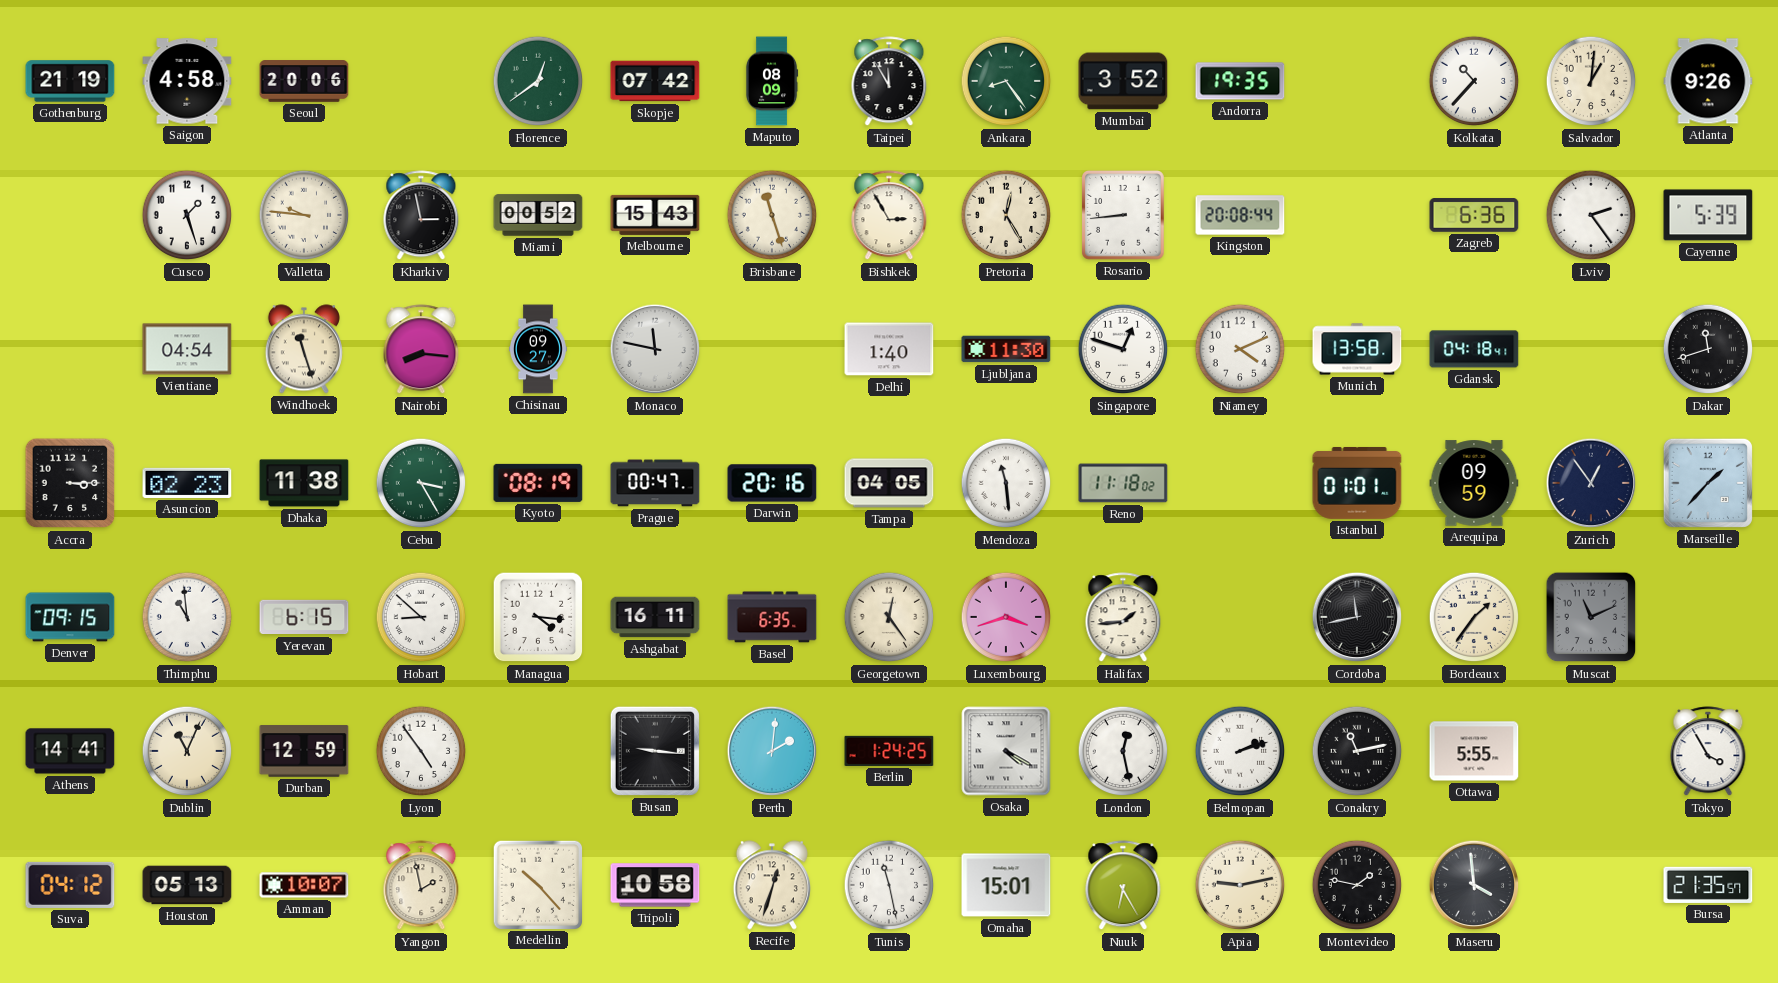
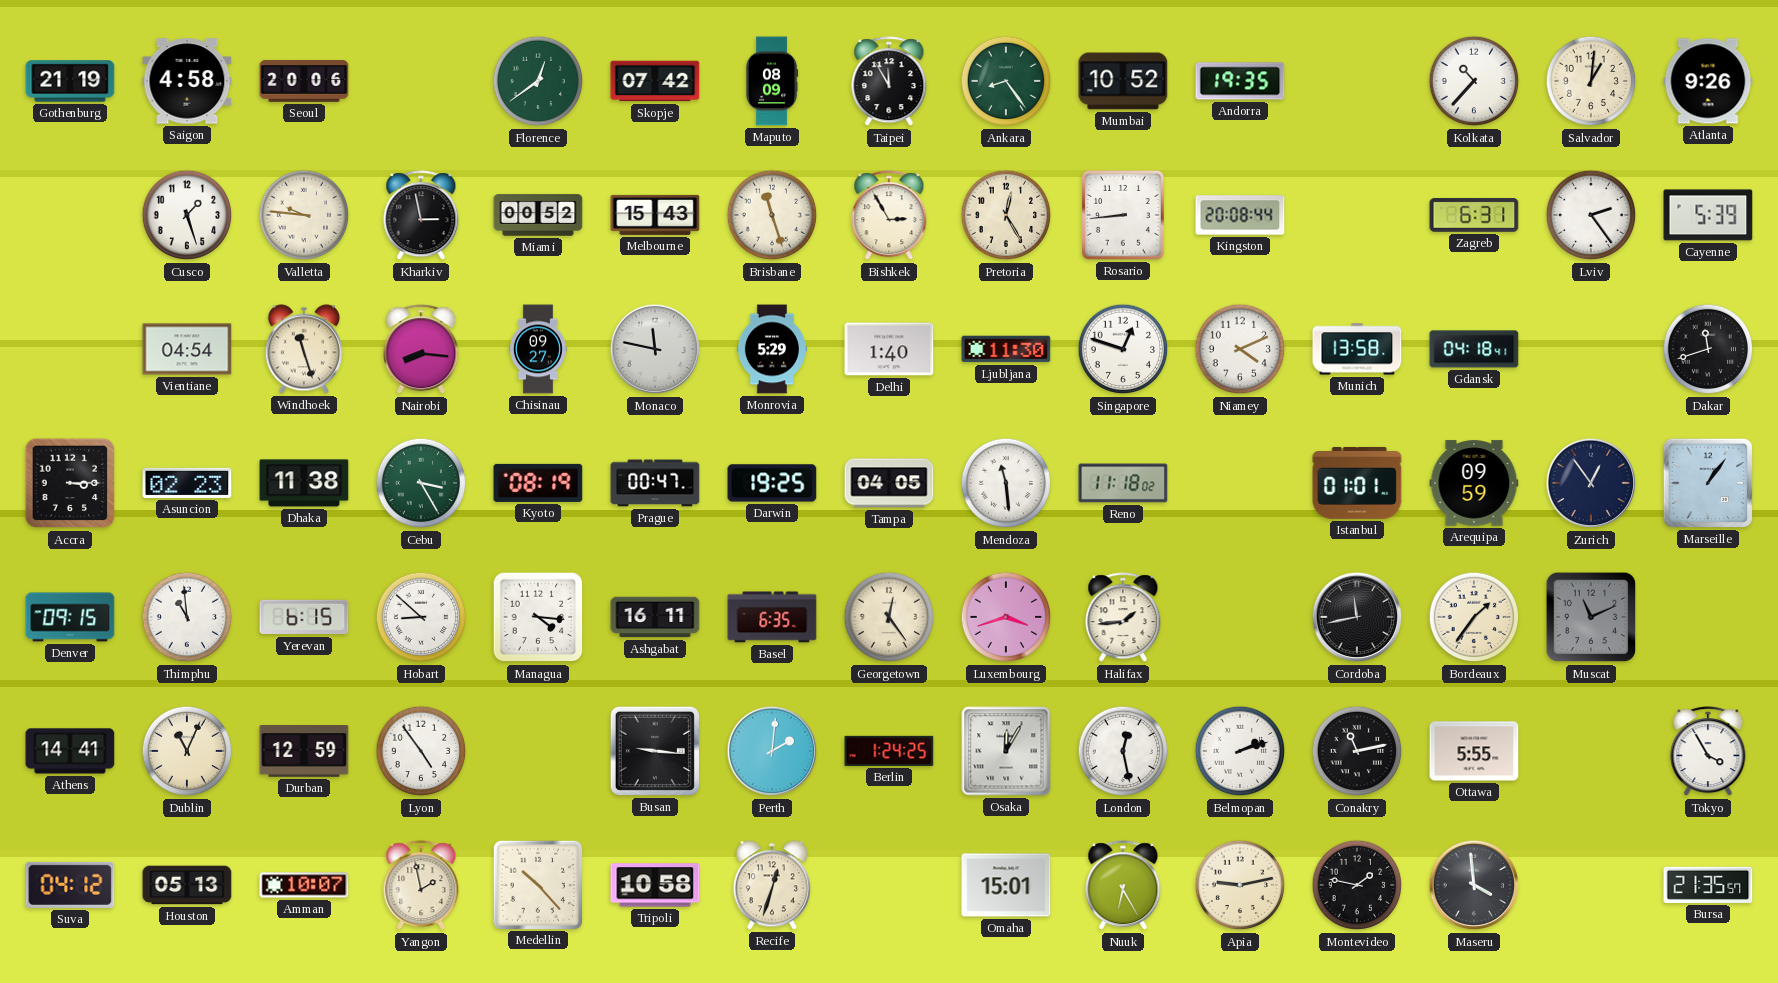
Mumbai: 3:52 -> 10:52
Zagreb: 6:36 -> 6:31
Monrovia: none -> 5:29
Darwin: 20:16 -> 19:25
Marseille: 1:37 -> 1:06
Osaka: 4:20 -> 12:05
Tunis: 11:28 -> none
